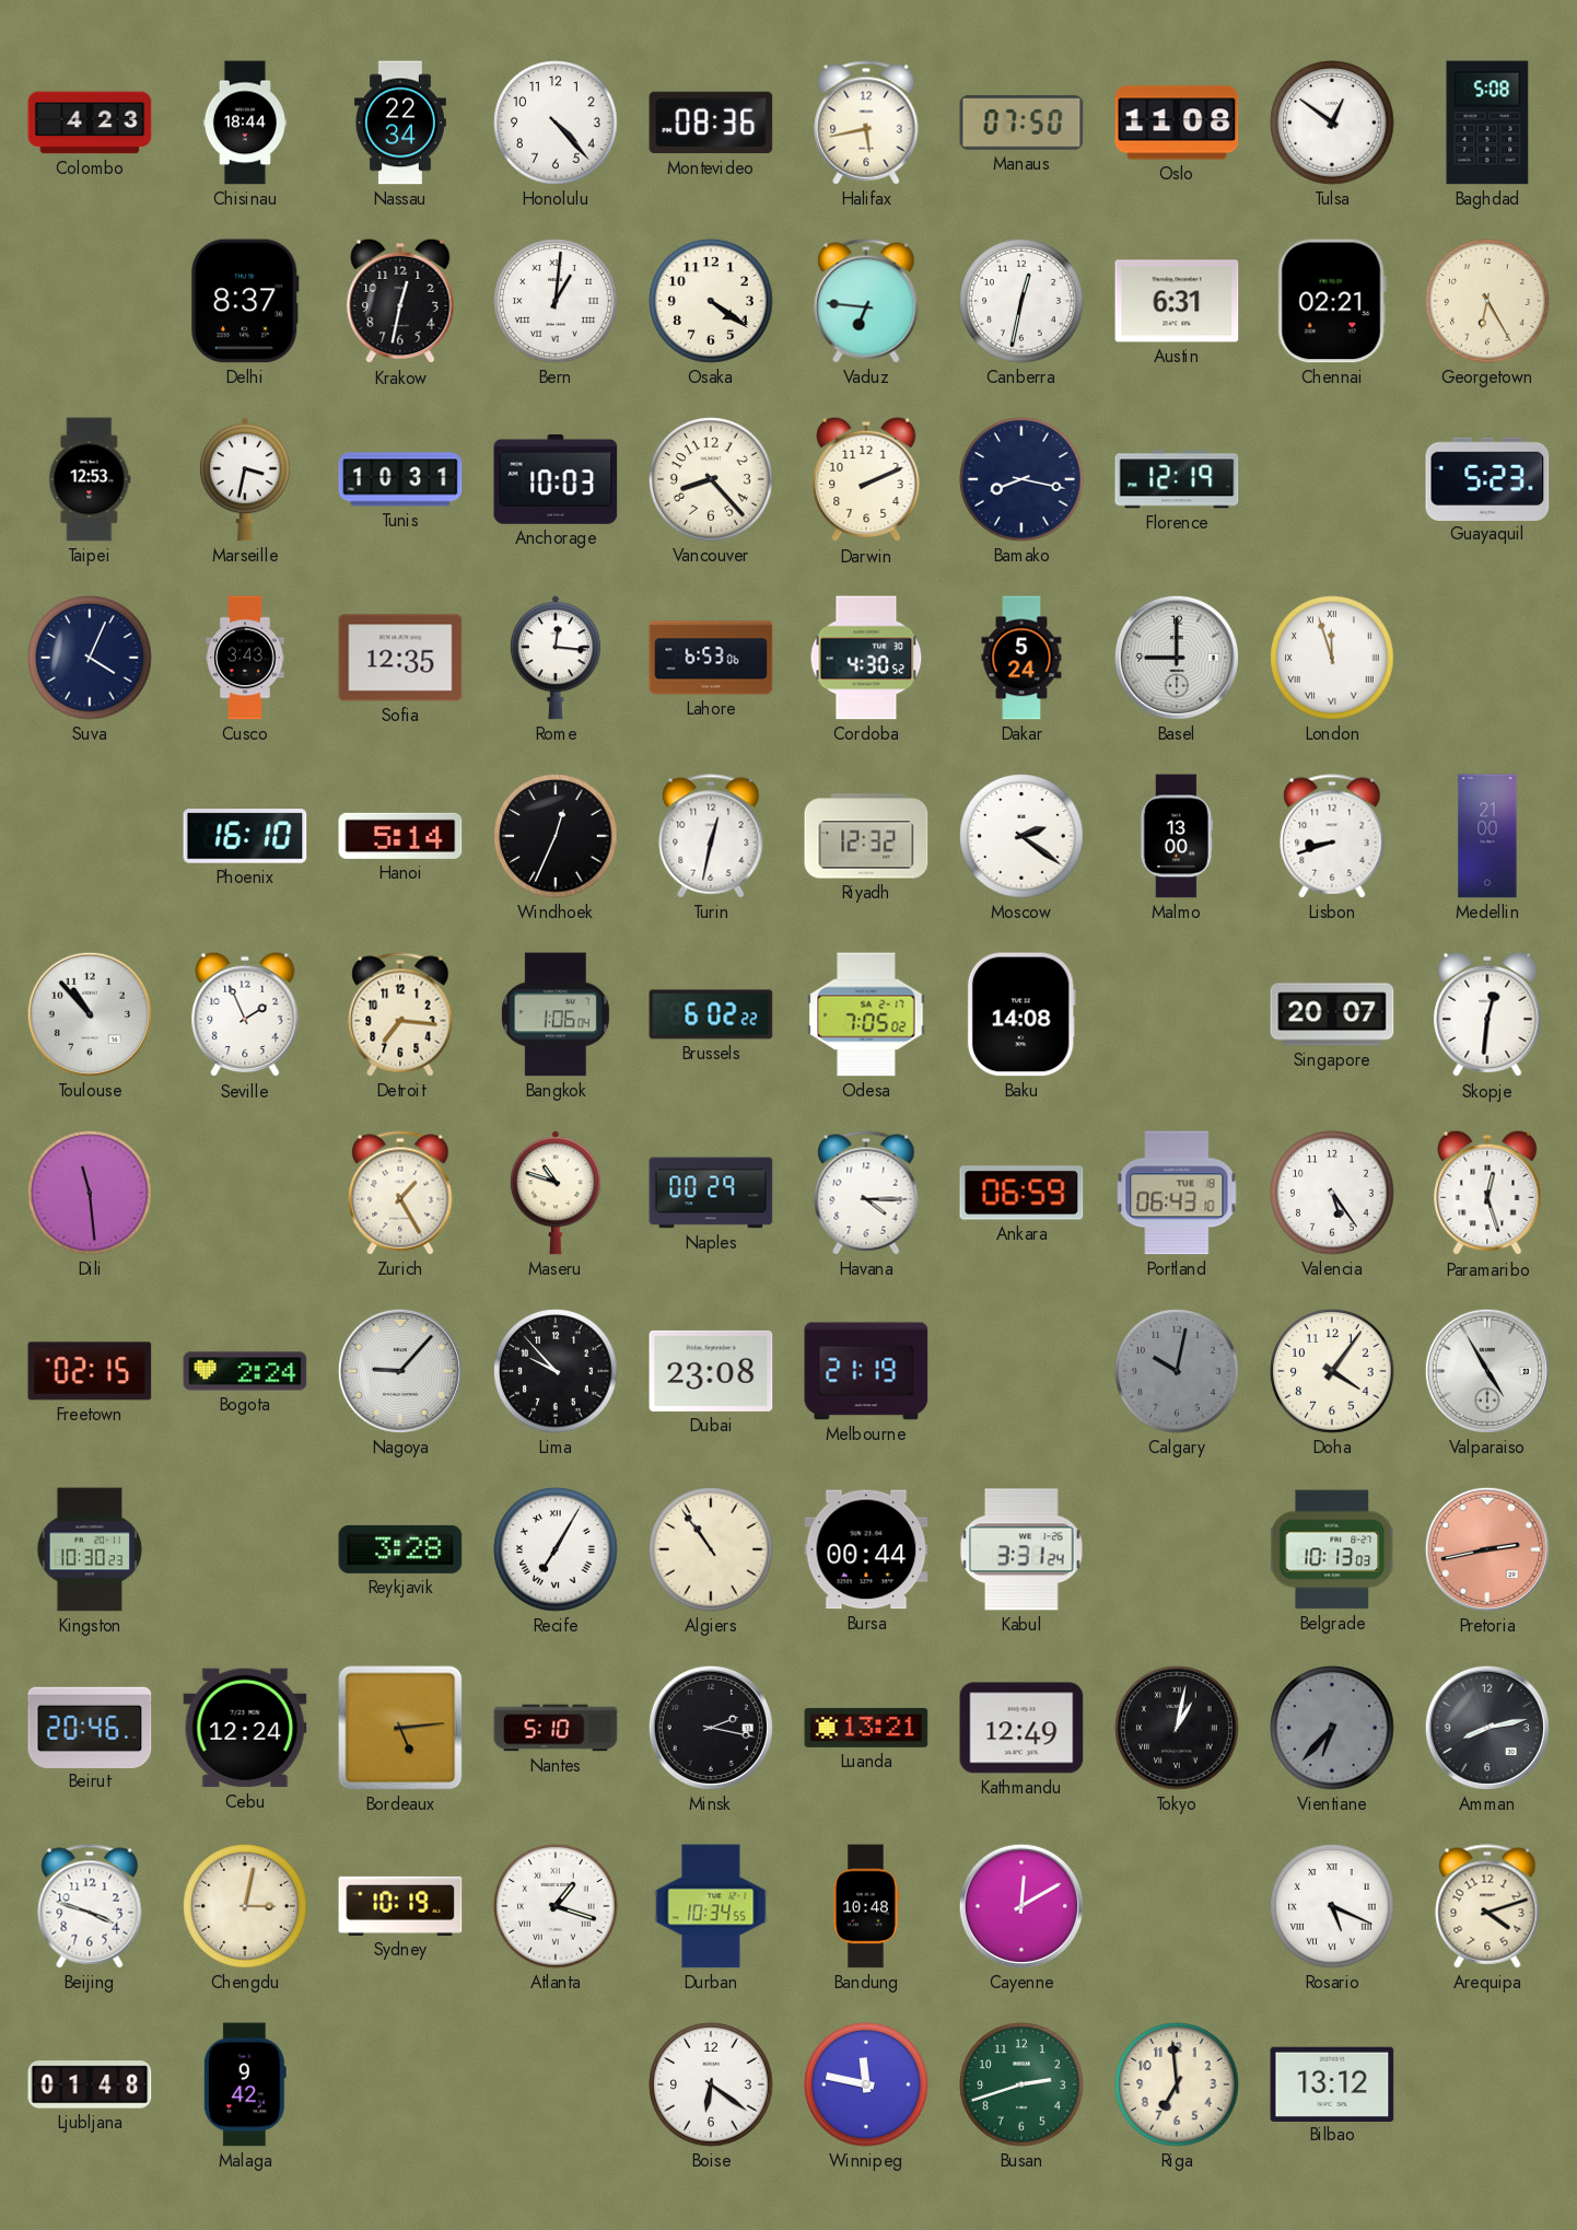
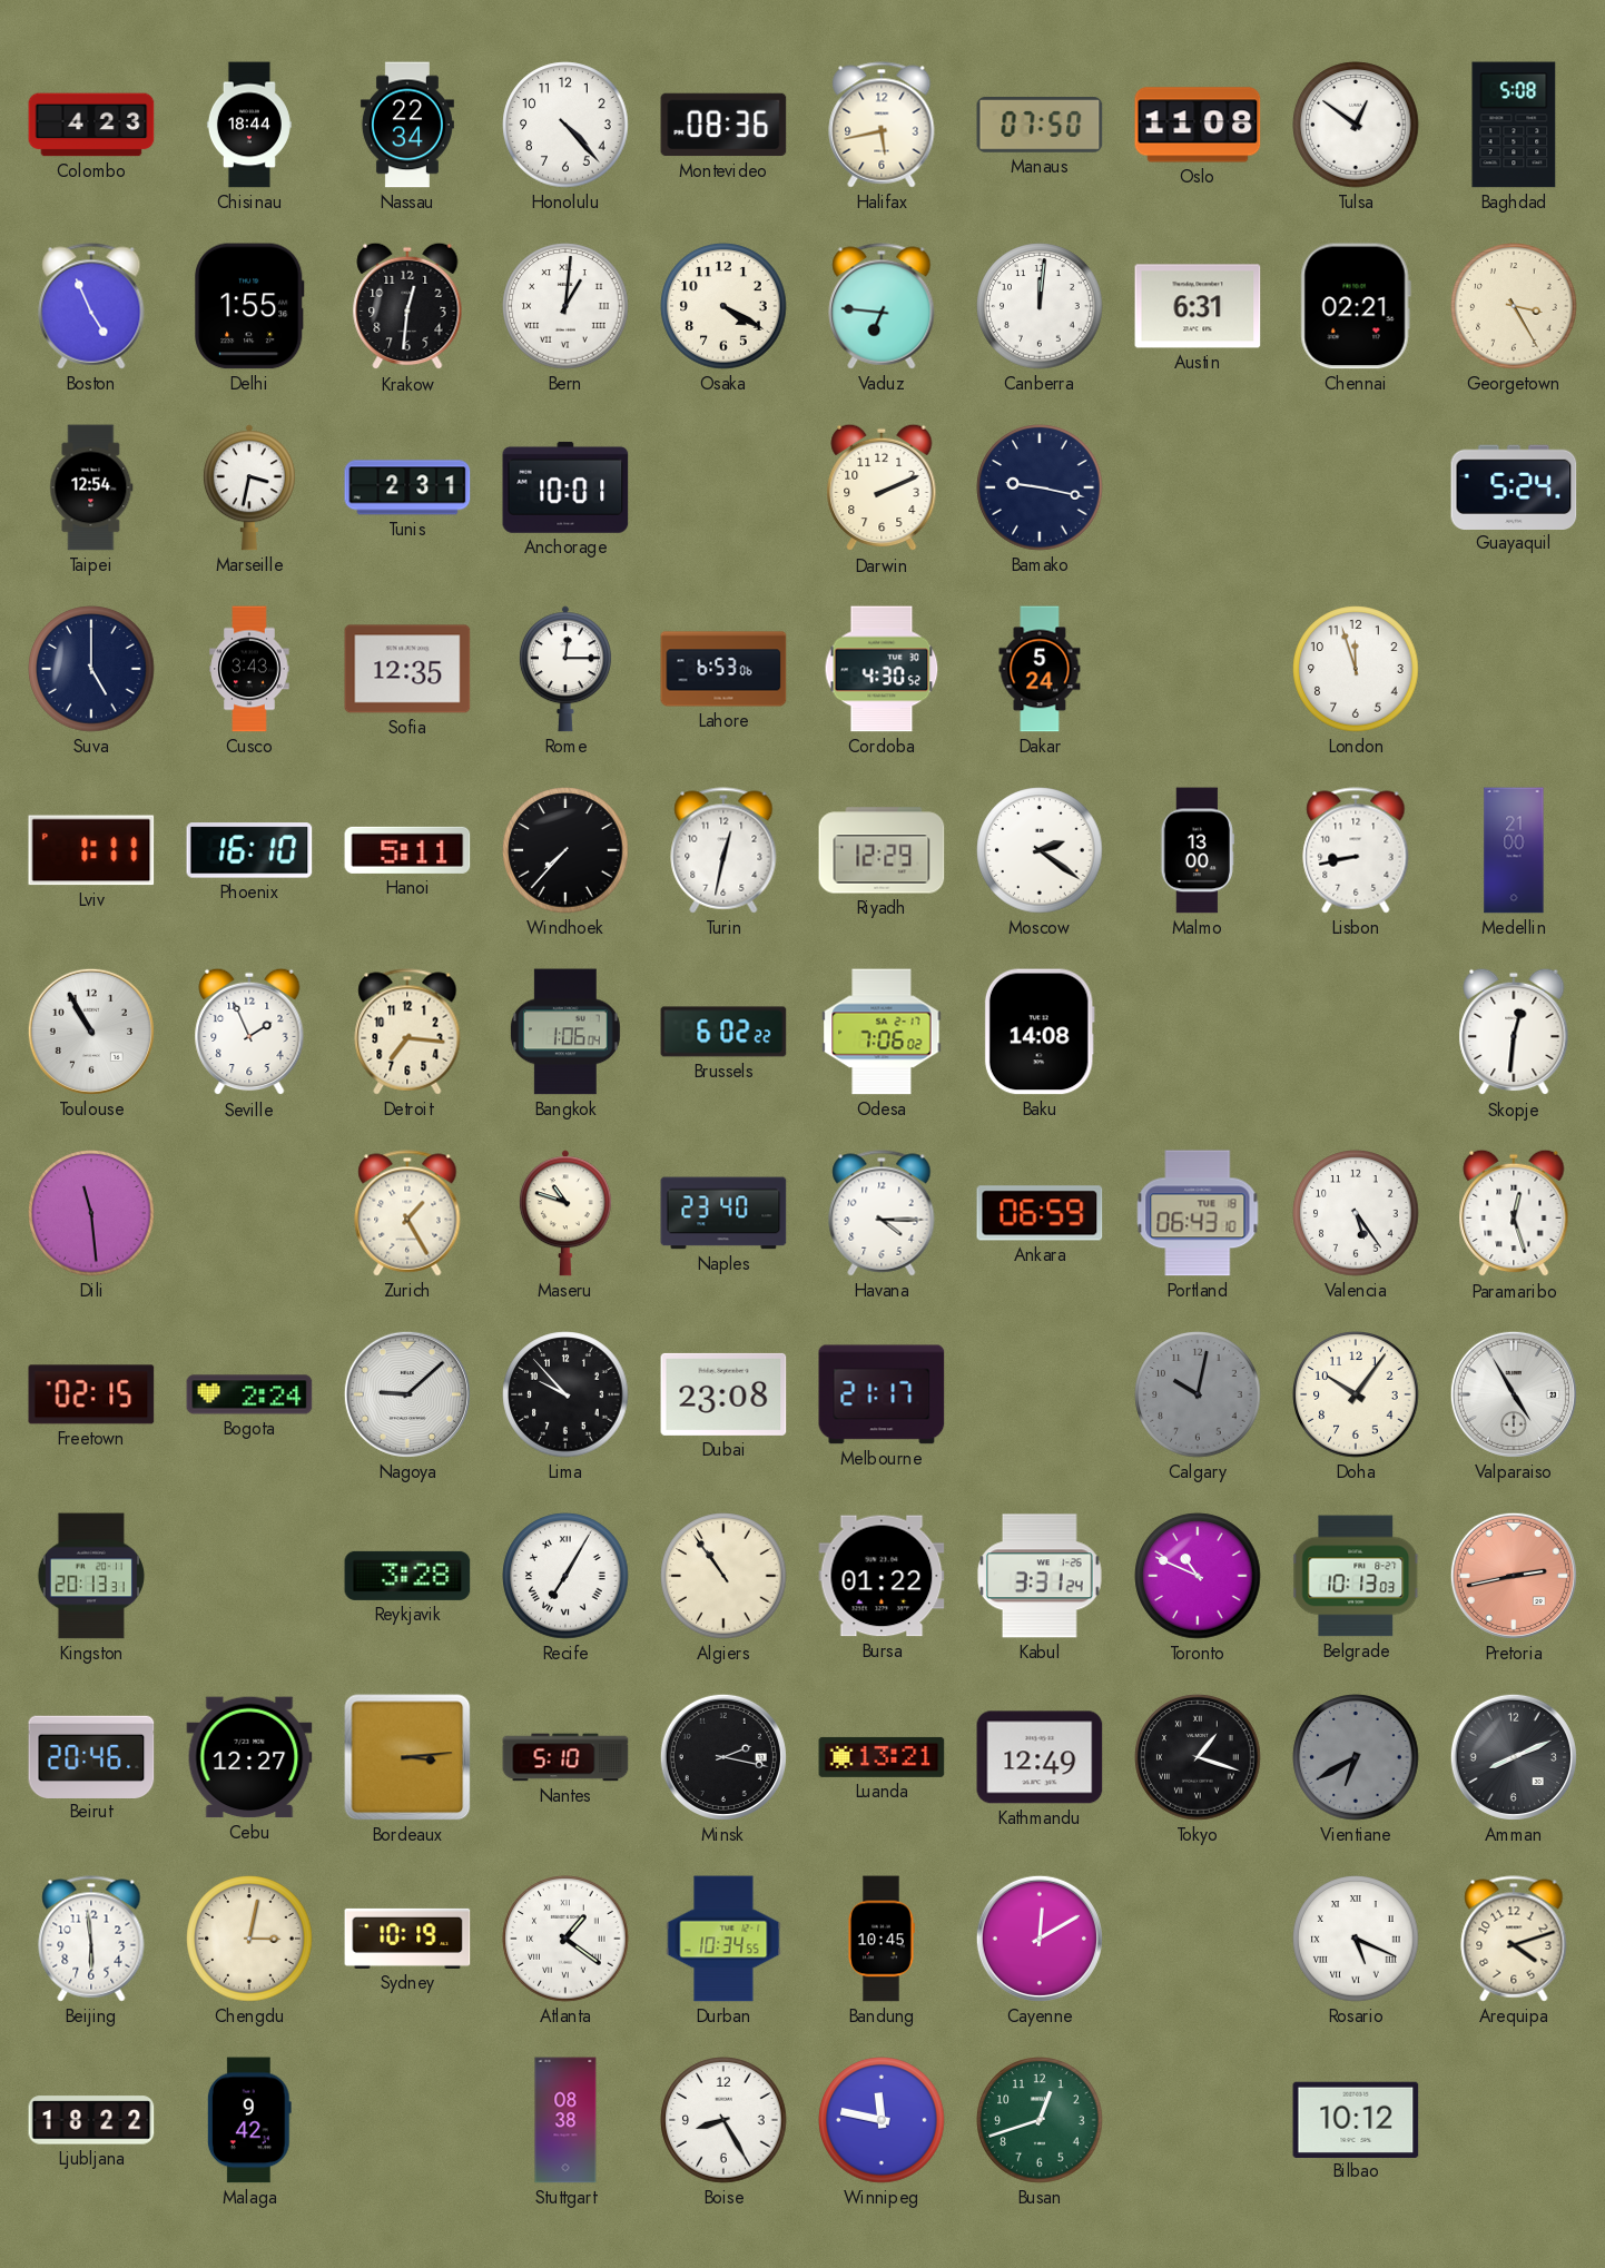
Boston: none -> 4:56
Delhi: 8:37 -> 1:55
Krakow: 12:32 -> 12:31
Osaka: 4:21 -> 4:20
Canberra: 12:32 -> 12:01
Georgetown: 6:25 -> 3:25
Taipei: 12:53 -> 12:54
Tunis: 10:31 -> 2:31
Anchorage: 10:03 -> 10:01
Vancouver: 8:23 -> none
Bamako: 8:17 -> 9:17
Florence: 12:19 -> none
Guayaquil: 5:23 -> 5:24
Suva: 4:04 -> 5:00
Rome: 12:16 -> 12:15
Basel: 9:00 -> none
London numerals: Roman -> Arabic
Lviv: none -> 1:11
Hanoi: 5:14 -> 5:11
Windhoek: 12:34 -> 7:37
Riyadh: 12:32 -> 12:29
Lisbon: 8:42 -> 8:43
Toulouse: 10:53 -> 10:55
Odesa: 7:05 -> 7:06
Singapore: 20:07 -> none
Naples: 00:29 -> 23:40
Nagoya: 9:07 -> 9:08
Melbourne: 21:19 -> 21:17
Doha: 4:06 -> 10:06
Kingston: 10:30 -> 20:13
Bursa: 00:44 -> 01:22
Toronto: none -> 10:49
Cebu: 12:24 -> 12:27
Bordeaux: 5:14 -> 3:14
Tokyo: 1:02 -> 1:18
Vientiane: 6:37 -> 6:40
Amman: 8:13 -> 8:11
Beijing: 3:48 -> 5:59
Atlanta: 1:18 -> 1:21
Bandung: 10:48 -> 10:45
Ljubljana: 01:48 -> 18:22
Stuttgart: none -> 08:38
Boise: 6:21 -> 8:25
Busan: 2:42 -> 12:42
Riga: 6:59 -> none
Bilbao: 13:12 -> 10:12
